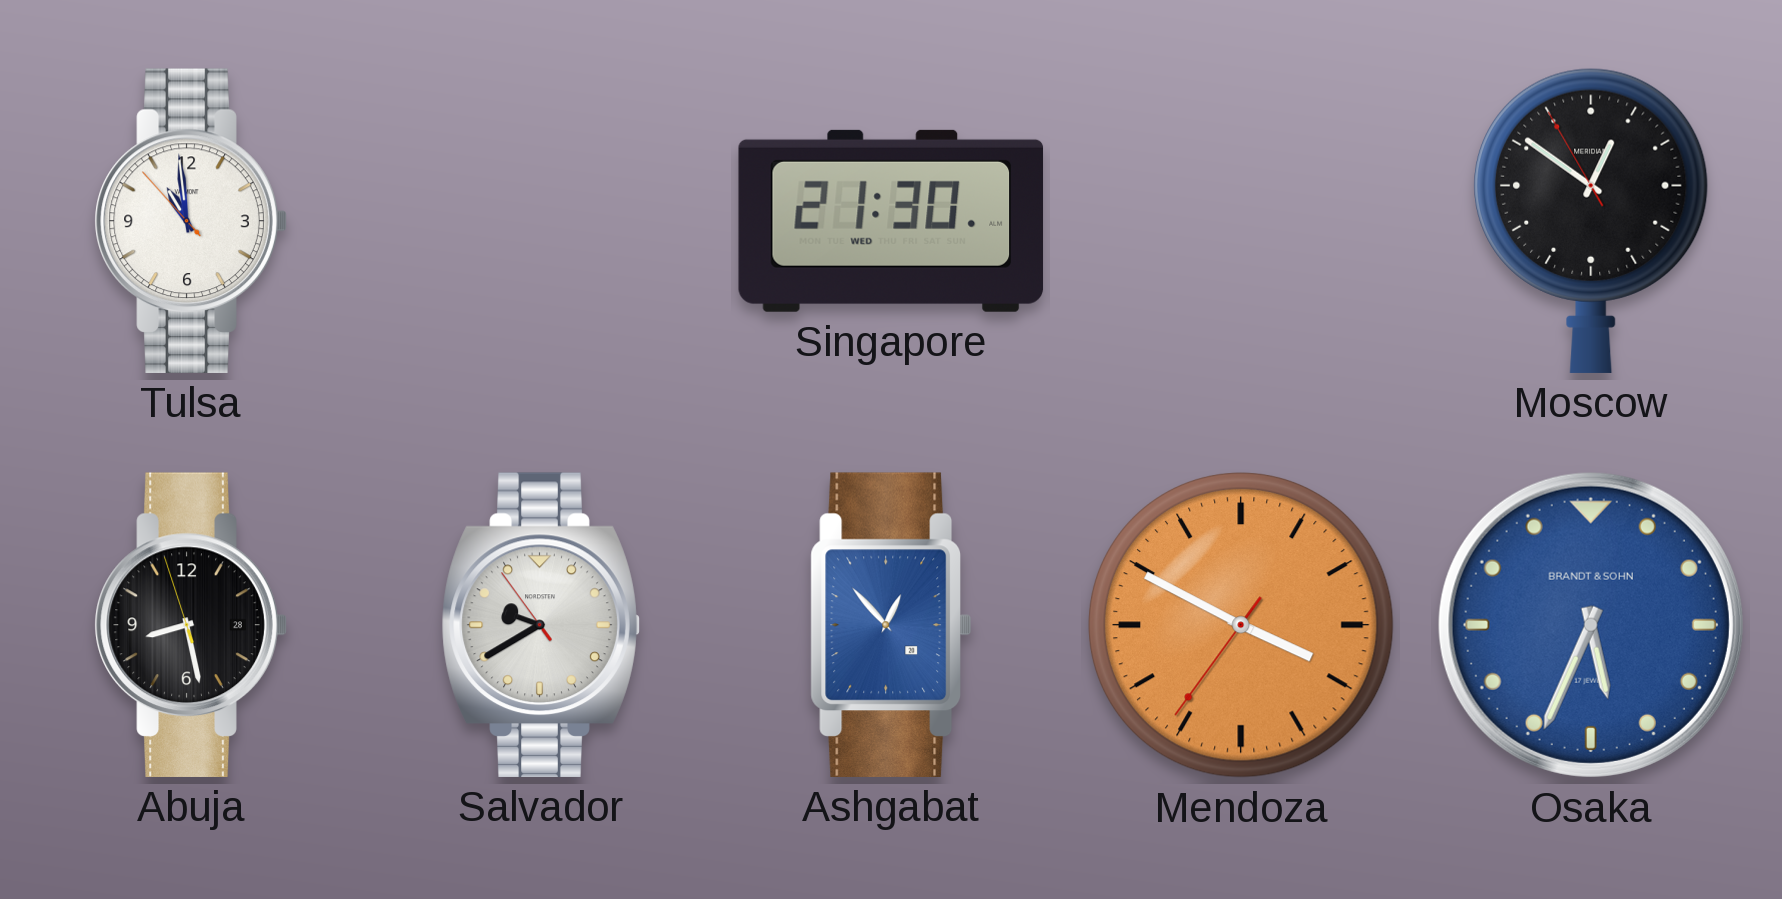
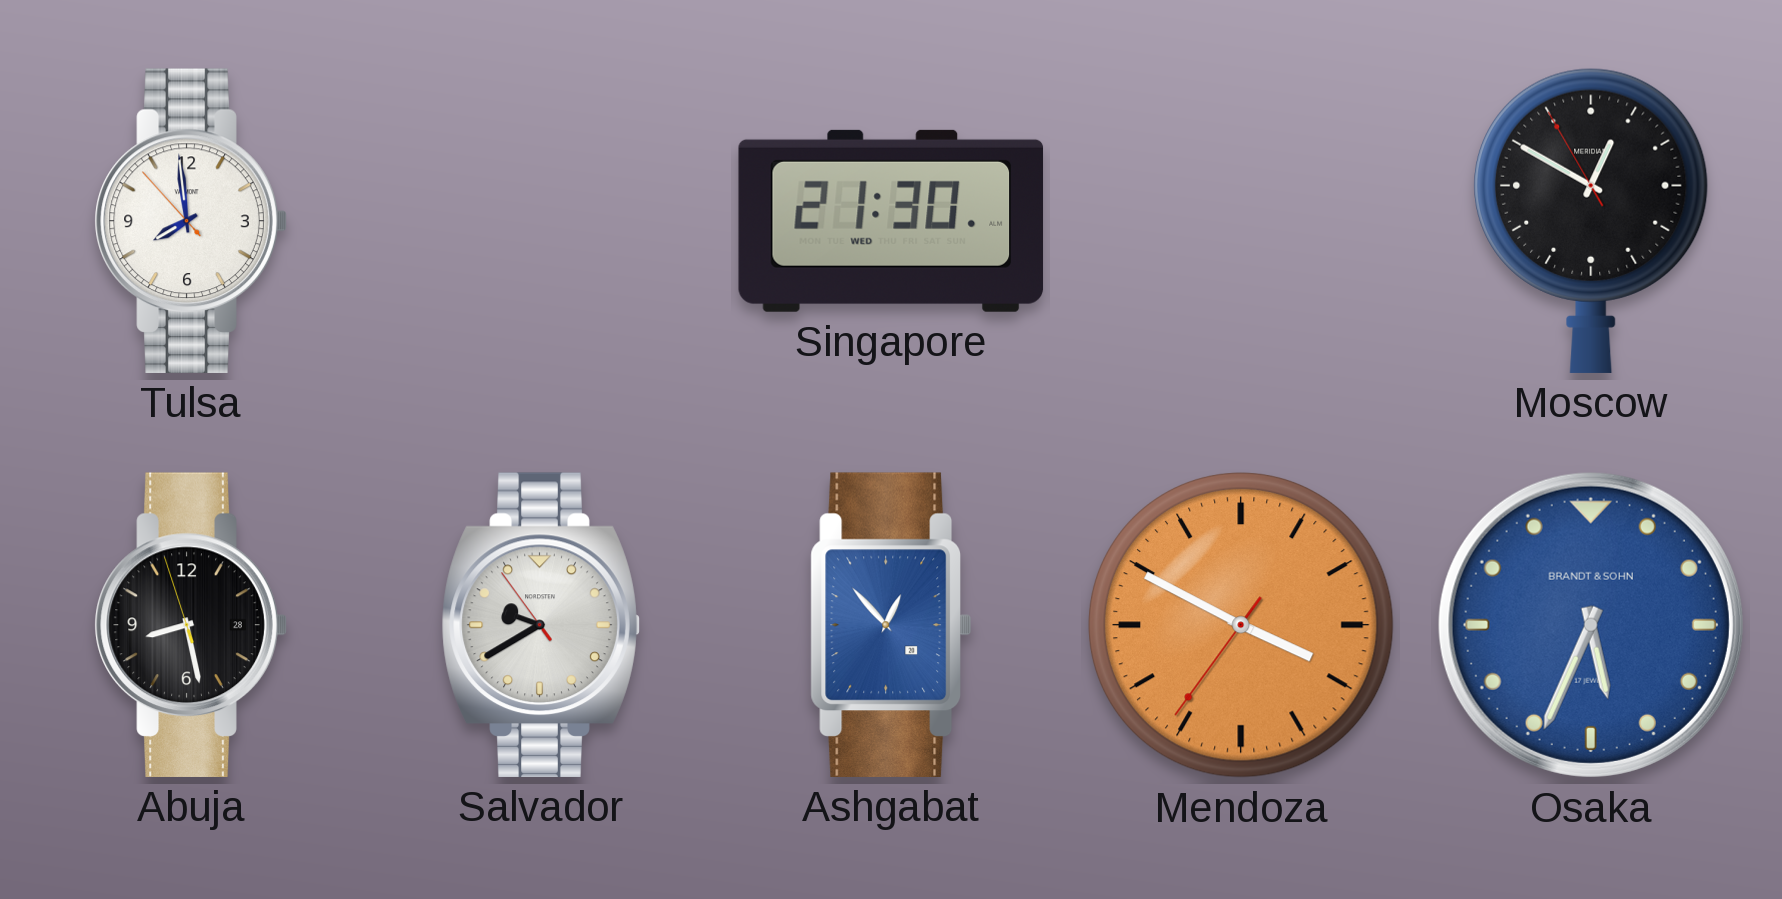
Tulsa: 10:58 -> 7:58
Moscow: 12:50 -> 12:49
